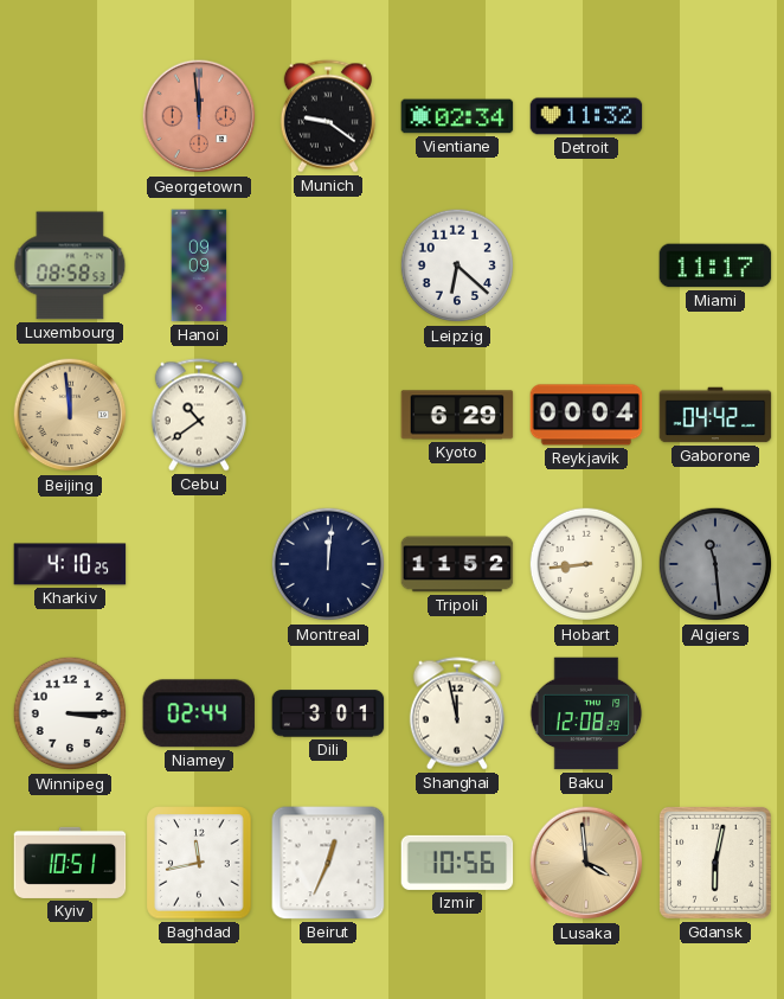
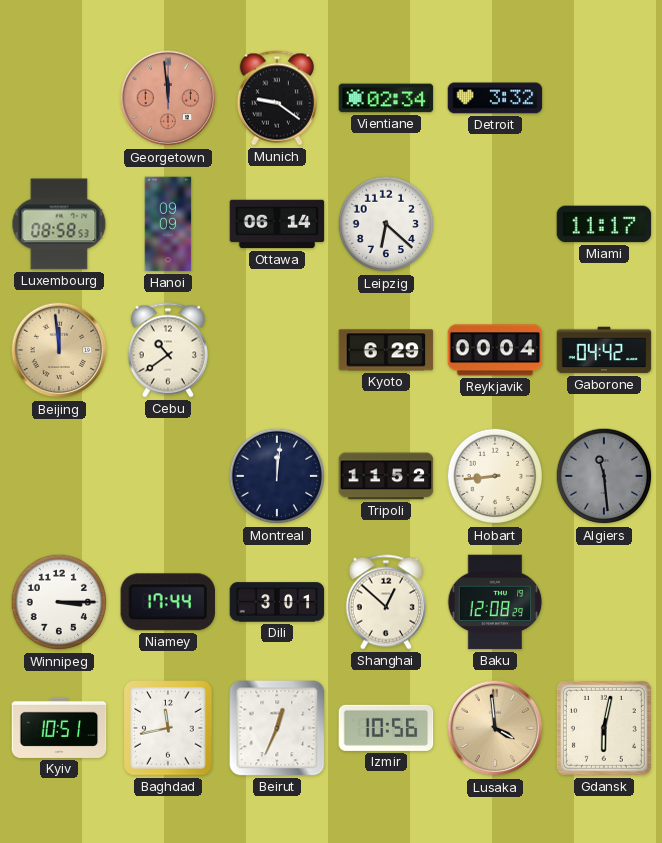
Detroit: 11:32 -> 3:32
Ottawa: none -> 06:14
Kharkiv: 4:10 -> none
Niamey: 02:44 -> 17:44
Shanghai: 11:58 -> 12:52
